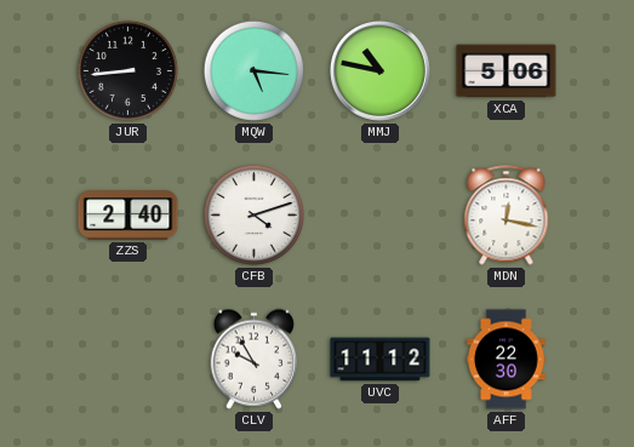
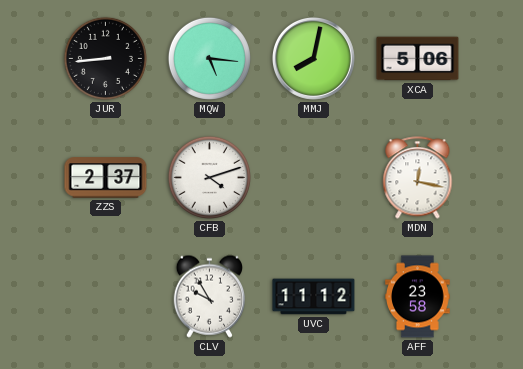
MMJ: 10:47 -> 8:02
ZZS: 2:40 -> 2:37
AFF: 22:30 -> 23:58
